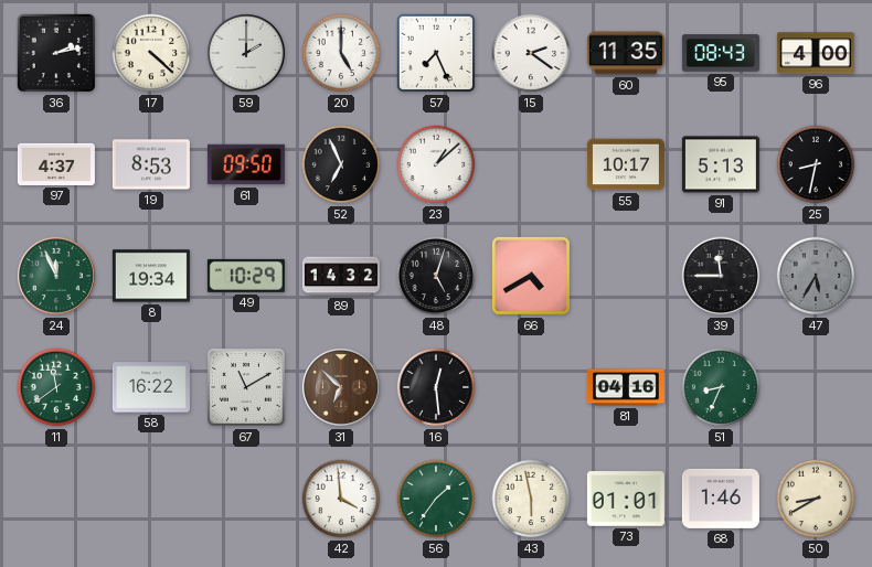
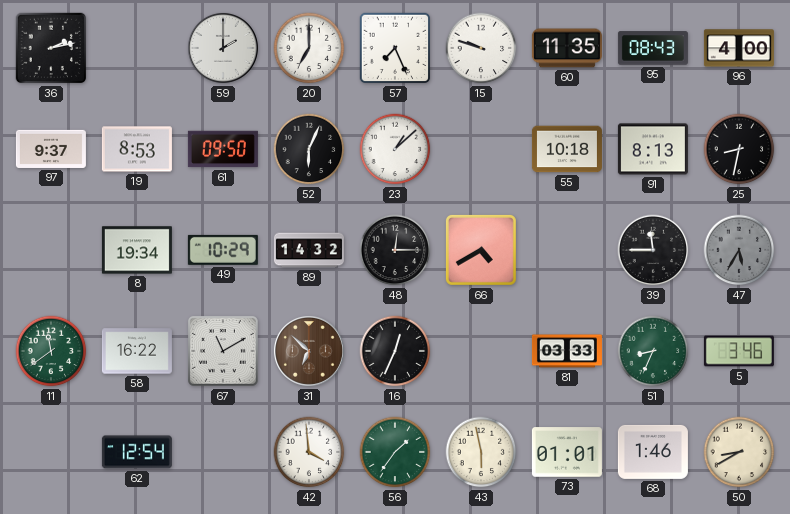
17: 4:22 -> none
20: 5:00 -> 7:00
15: 2:21 -> 9:48
97: 4:37 -> 9:37
52: 6:56 -> 6:04
55: 10:17 -> 10:18
91: 5:13 -> 8:13
24: 11:56 -> none
48: 5:03 -> 12:15
16: 12:29 -> 12:34
81: 04:16 -> 03:33
5: none -> 3:46
62: none -> 12:54
